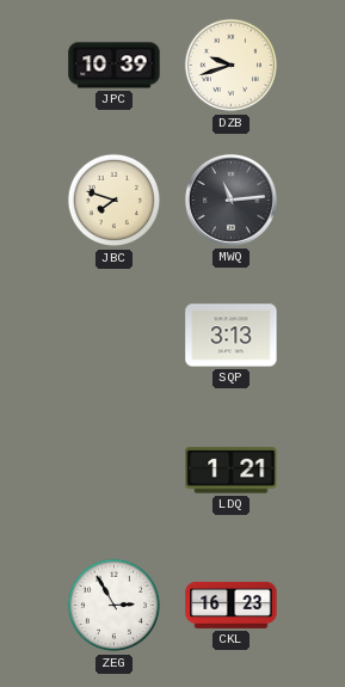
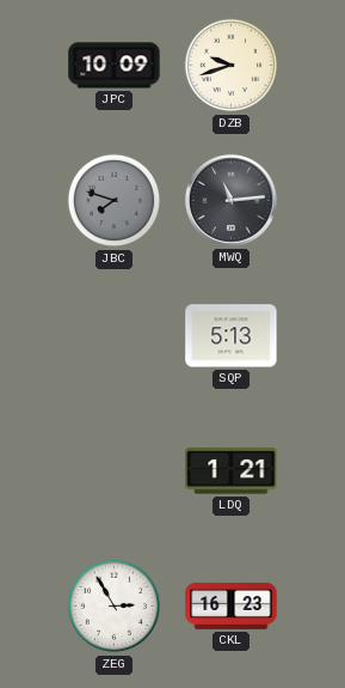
JPC: 10:39 -> 10:09
JBC dial: cream -> grey
SQP: 3:13 -> 5:13
